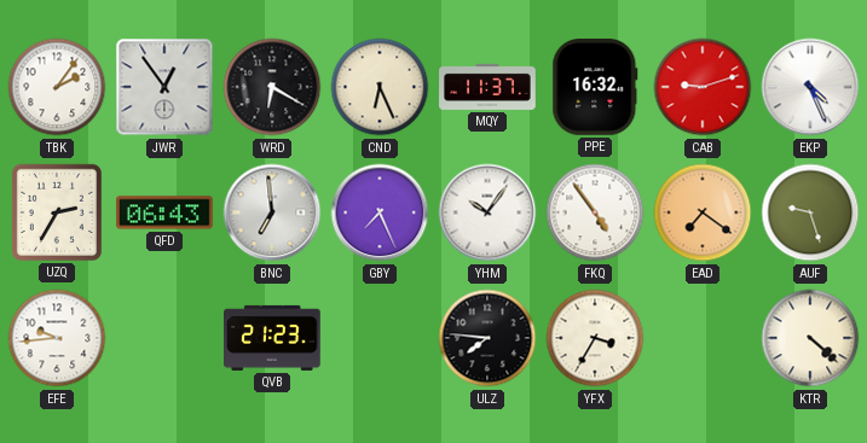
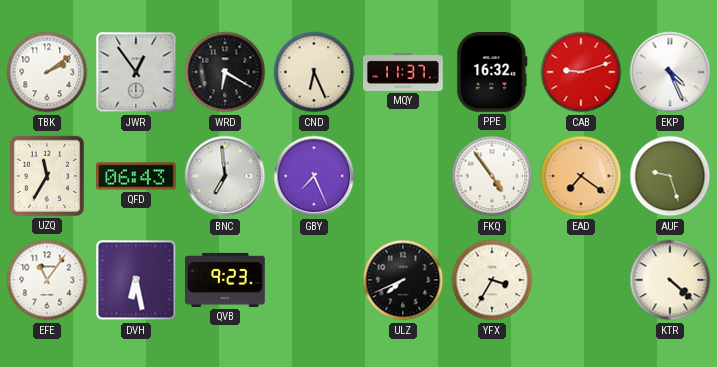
TBK: 2:06 -> 2:09
UZQ: 2:35 -> 11:35
YHM: 10:06 -> none
EFE: 9:44 -> 11:06
DVH: none -> 6:28
QVB: 21:23 -> 9:23
ULZ: 7:46 -> 7:41
